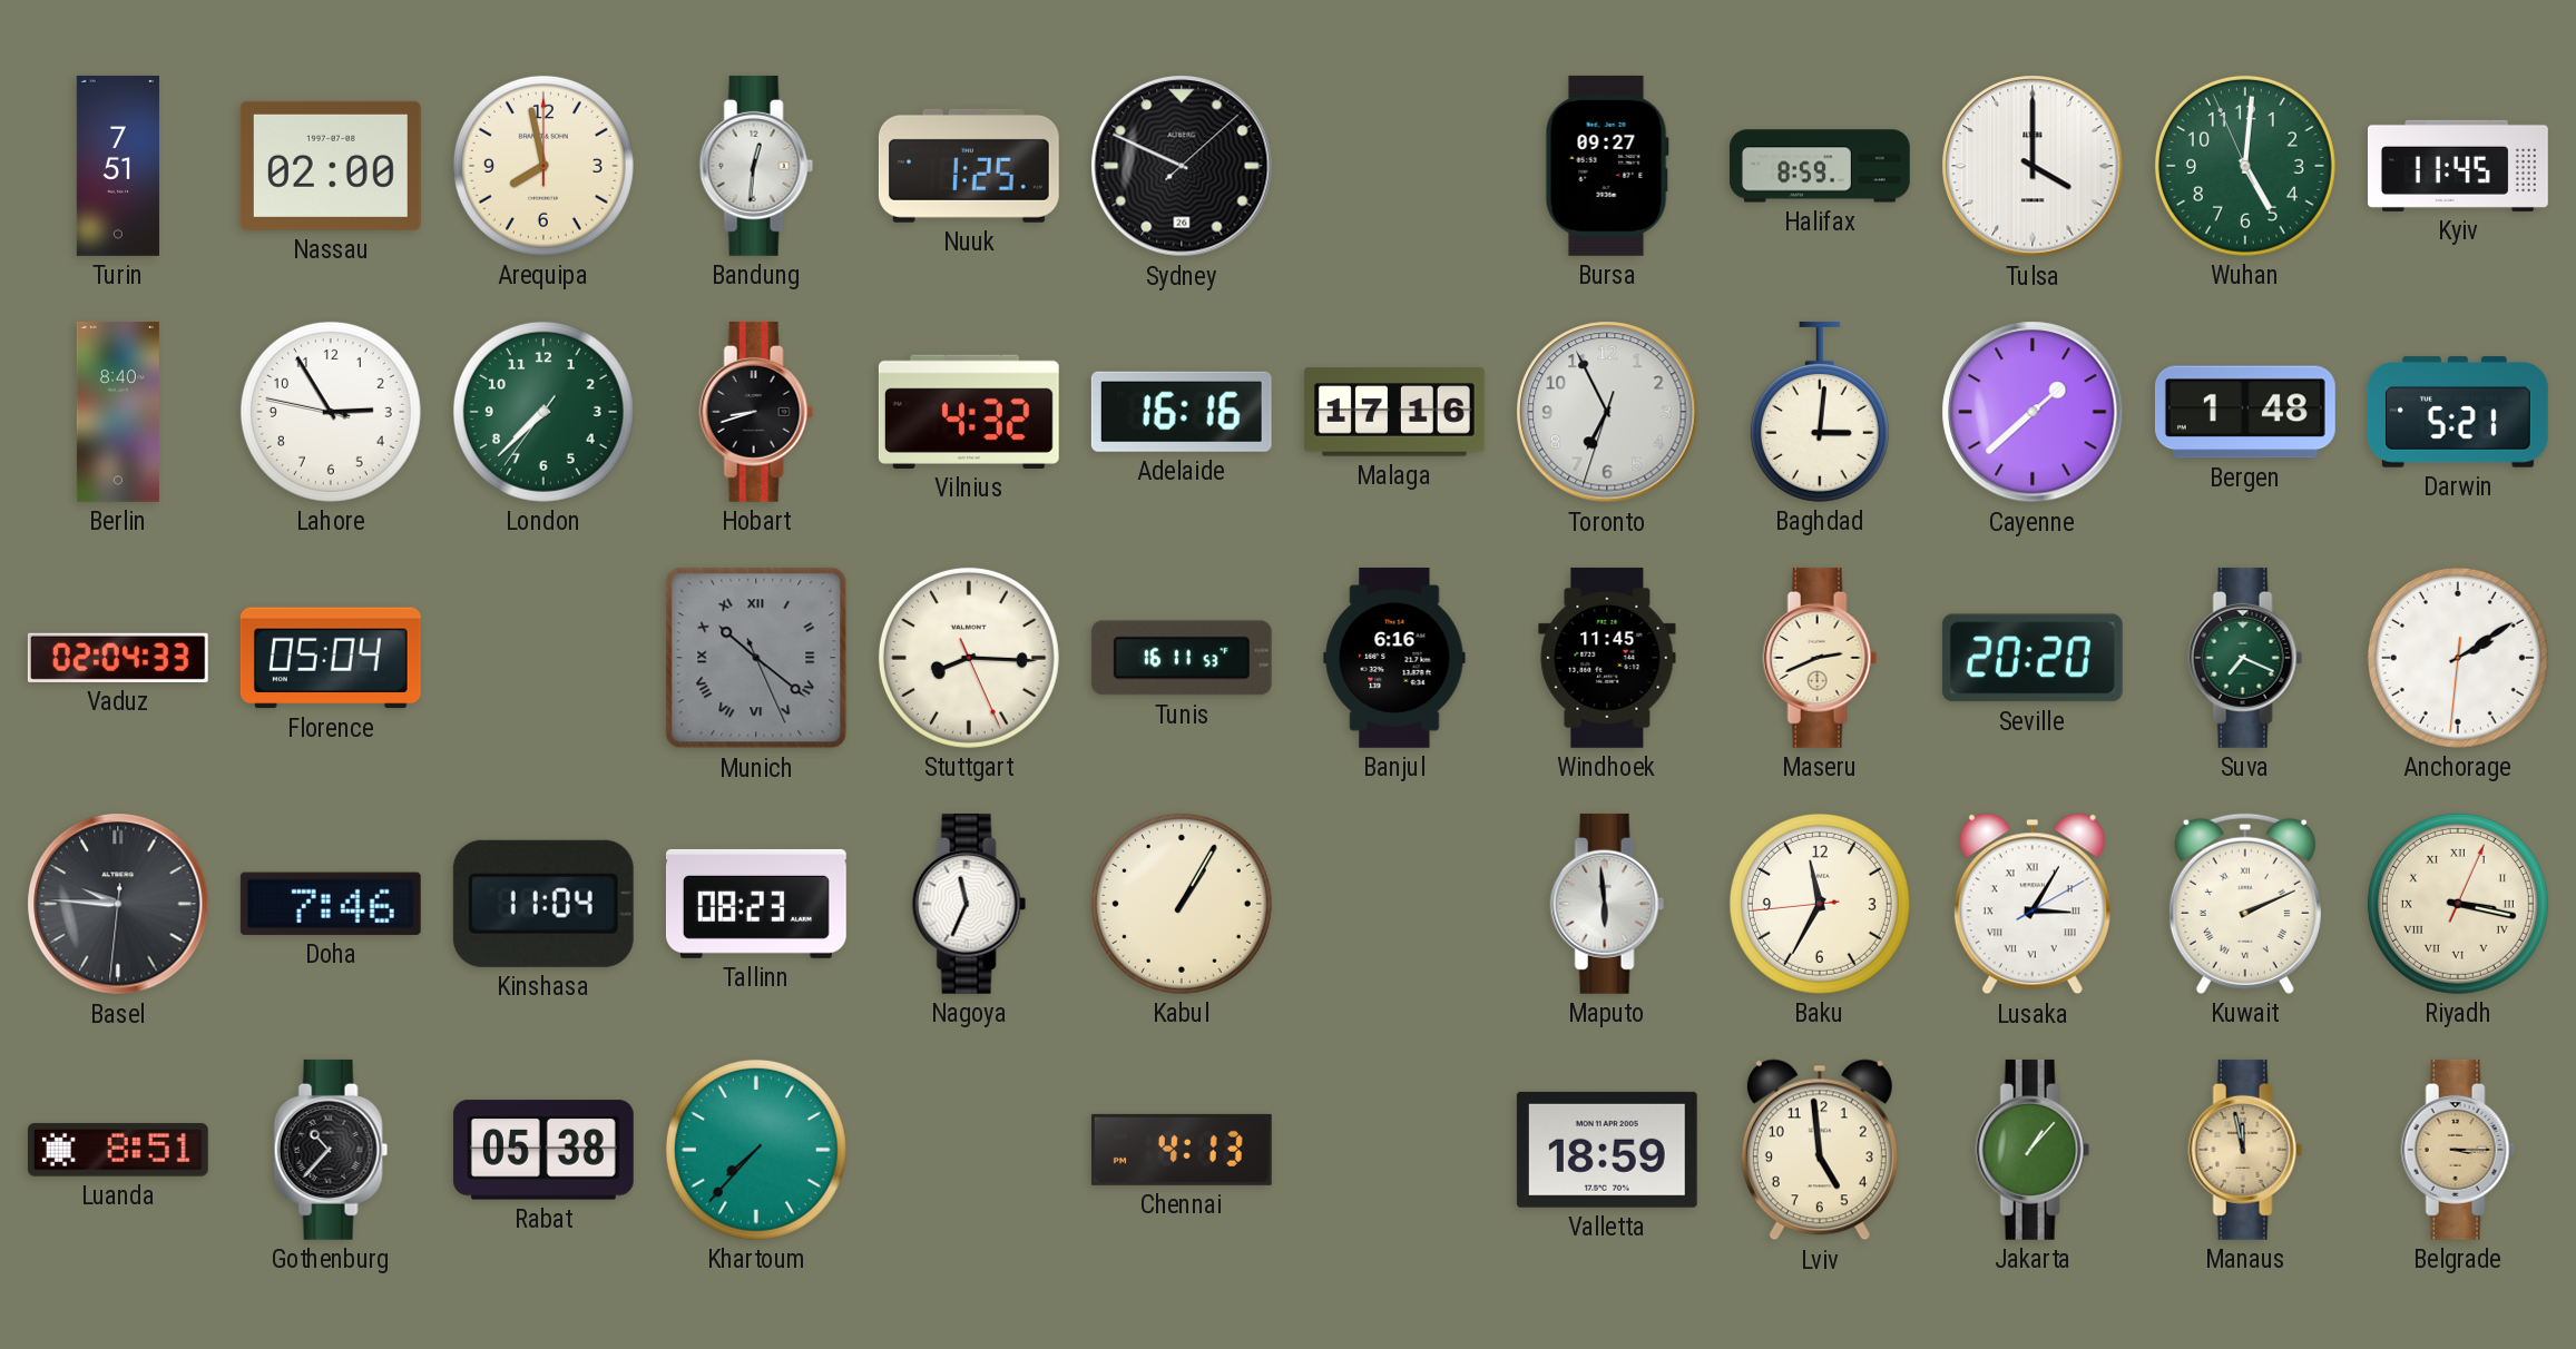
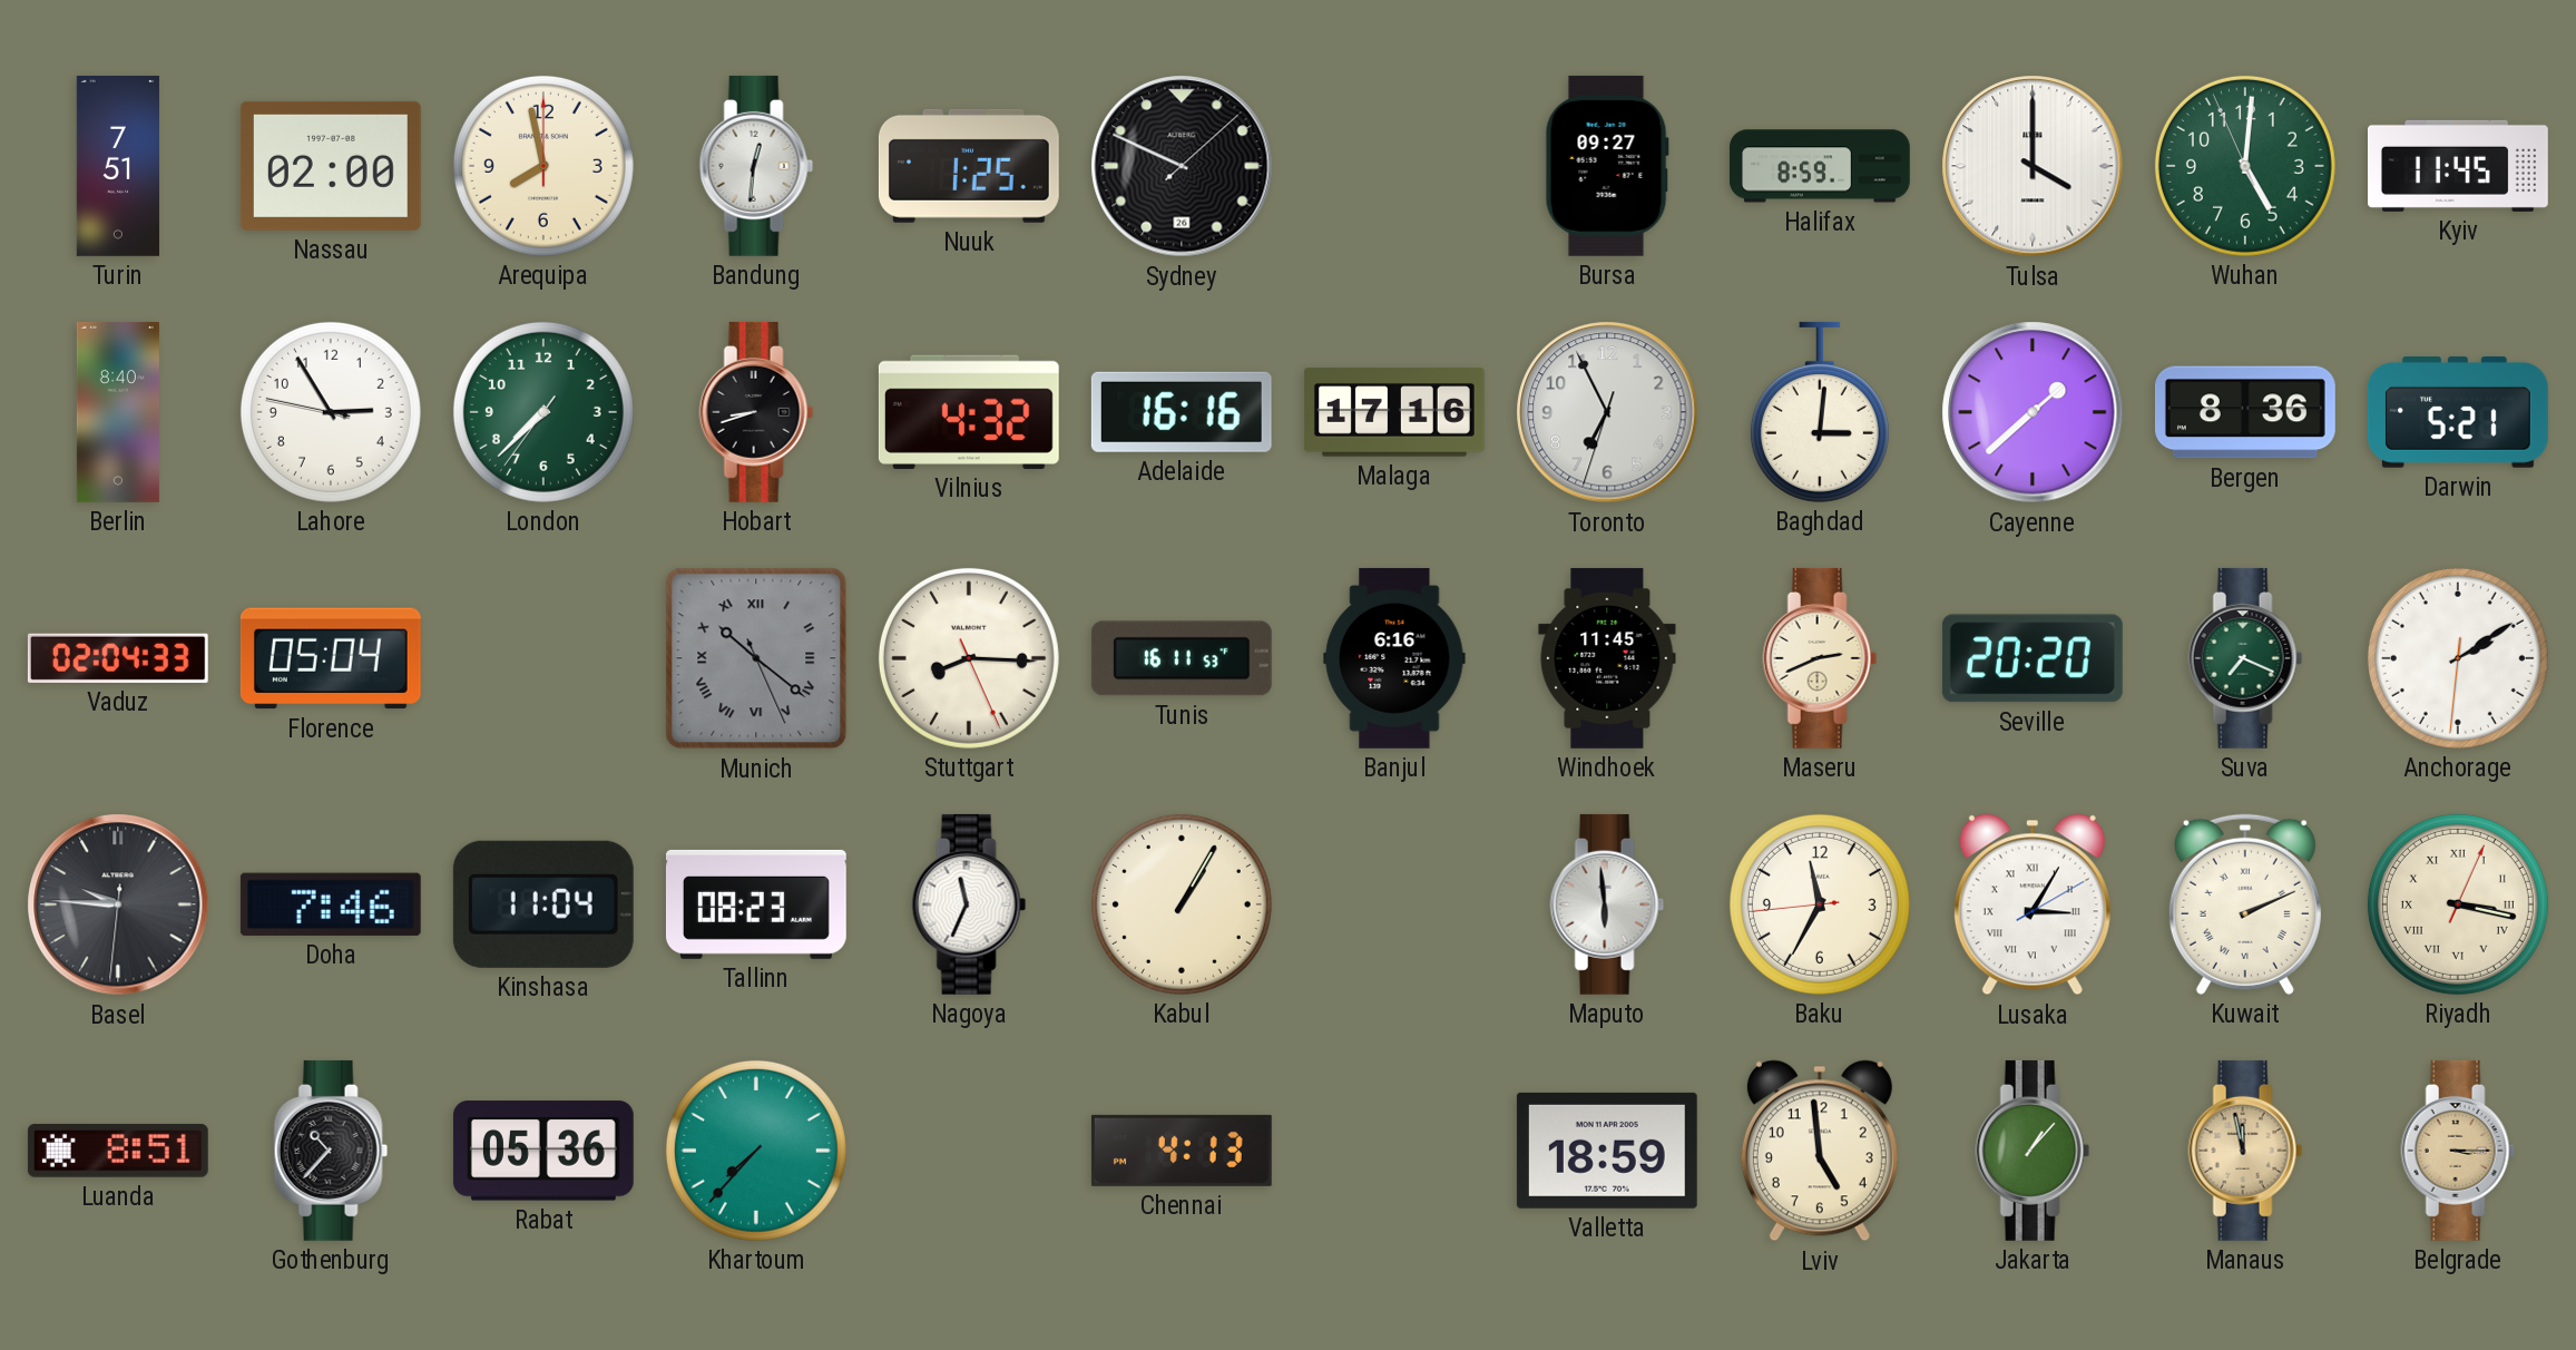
Bergen: 1:48 -> 8:36
Rabat: 05:38 -> 05:36
